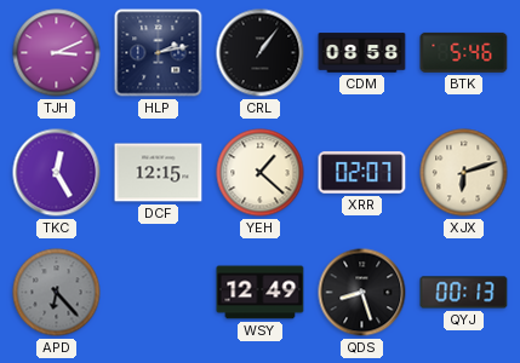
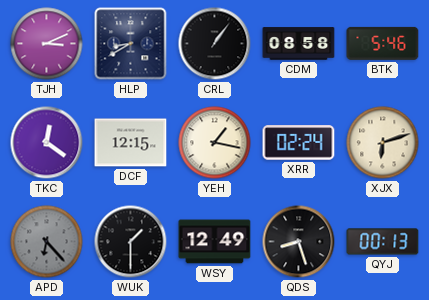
HLP: 2:13 -> 8:40
TKC: 12:25 -> 12:21
YEH: 1:22 -> 1:17
XRR: 02:07 -> 02:24
WUK: none -> 1:30
